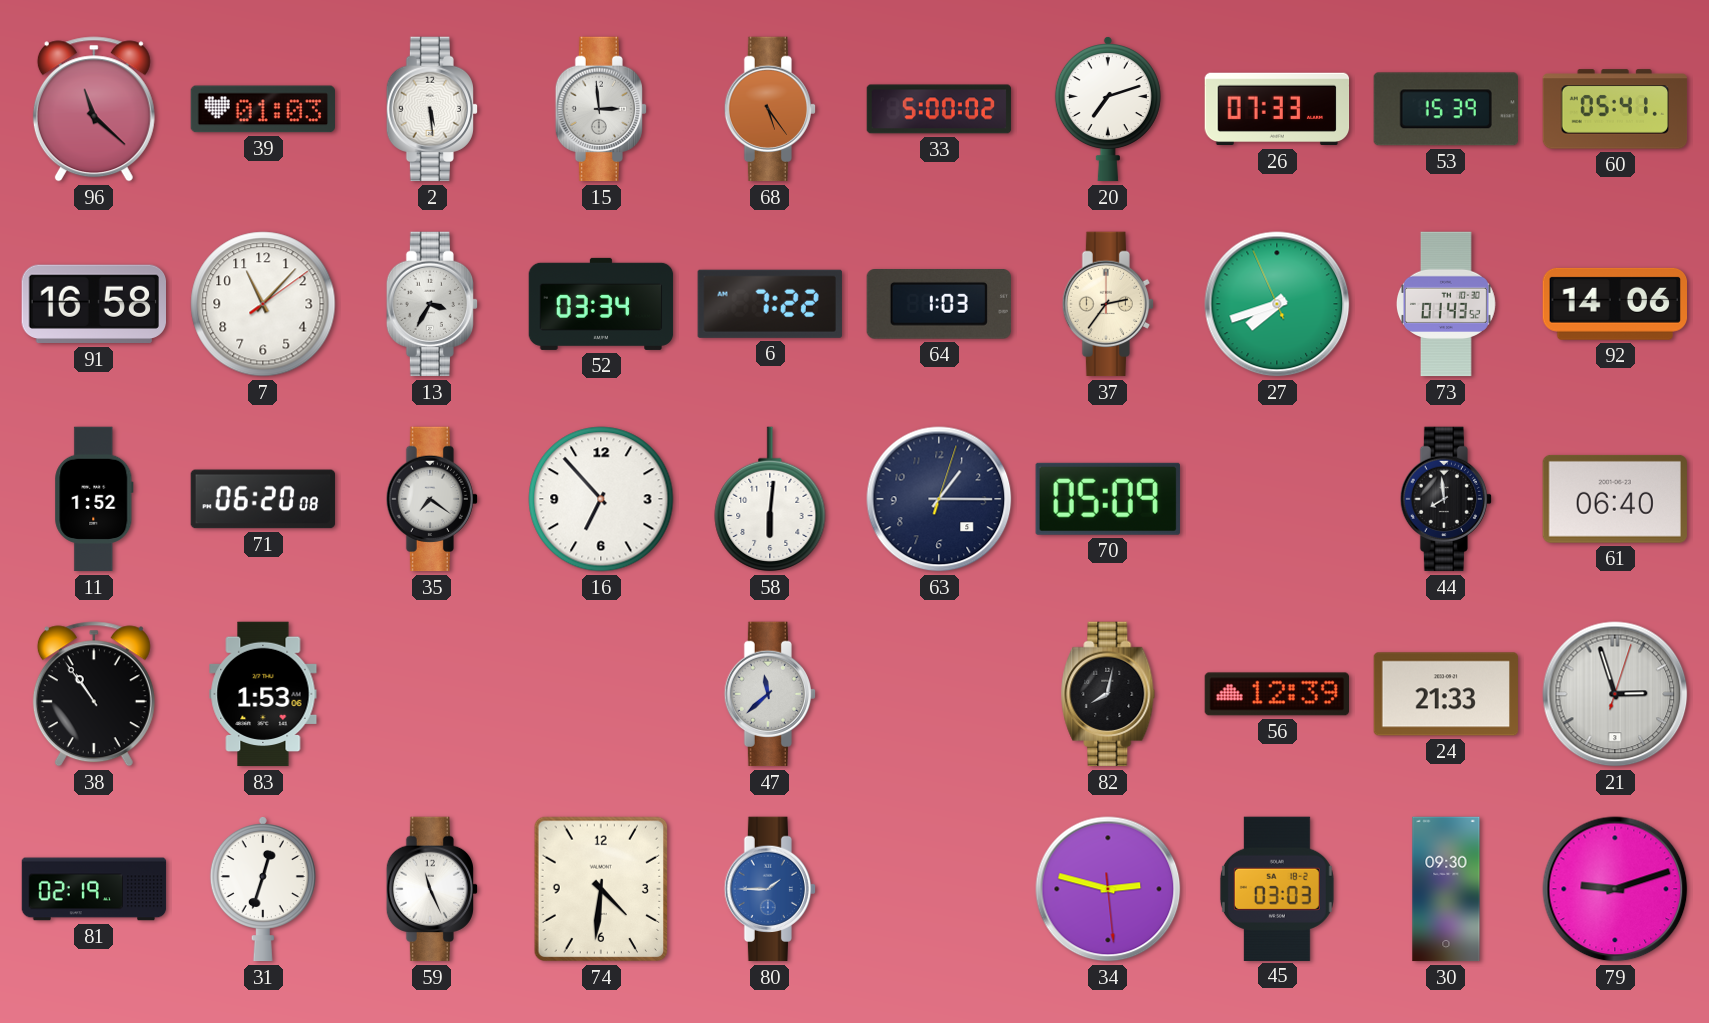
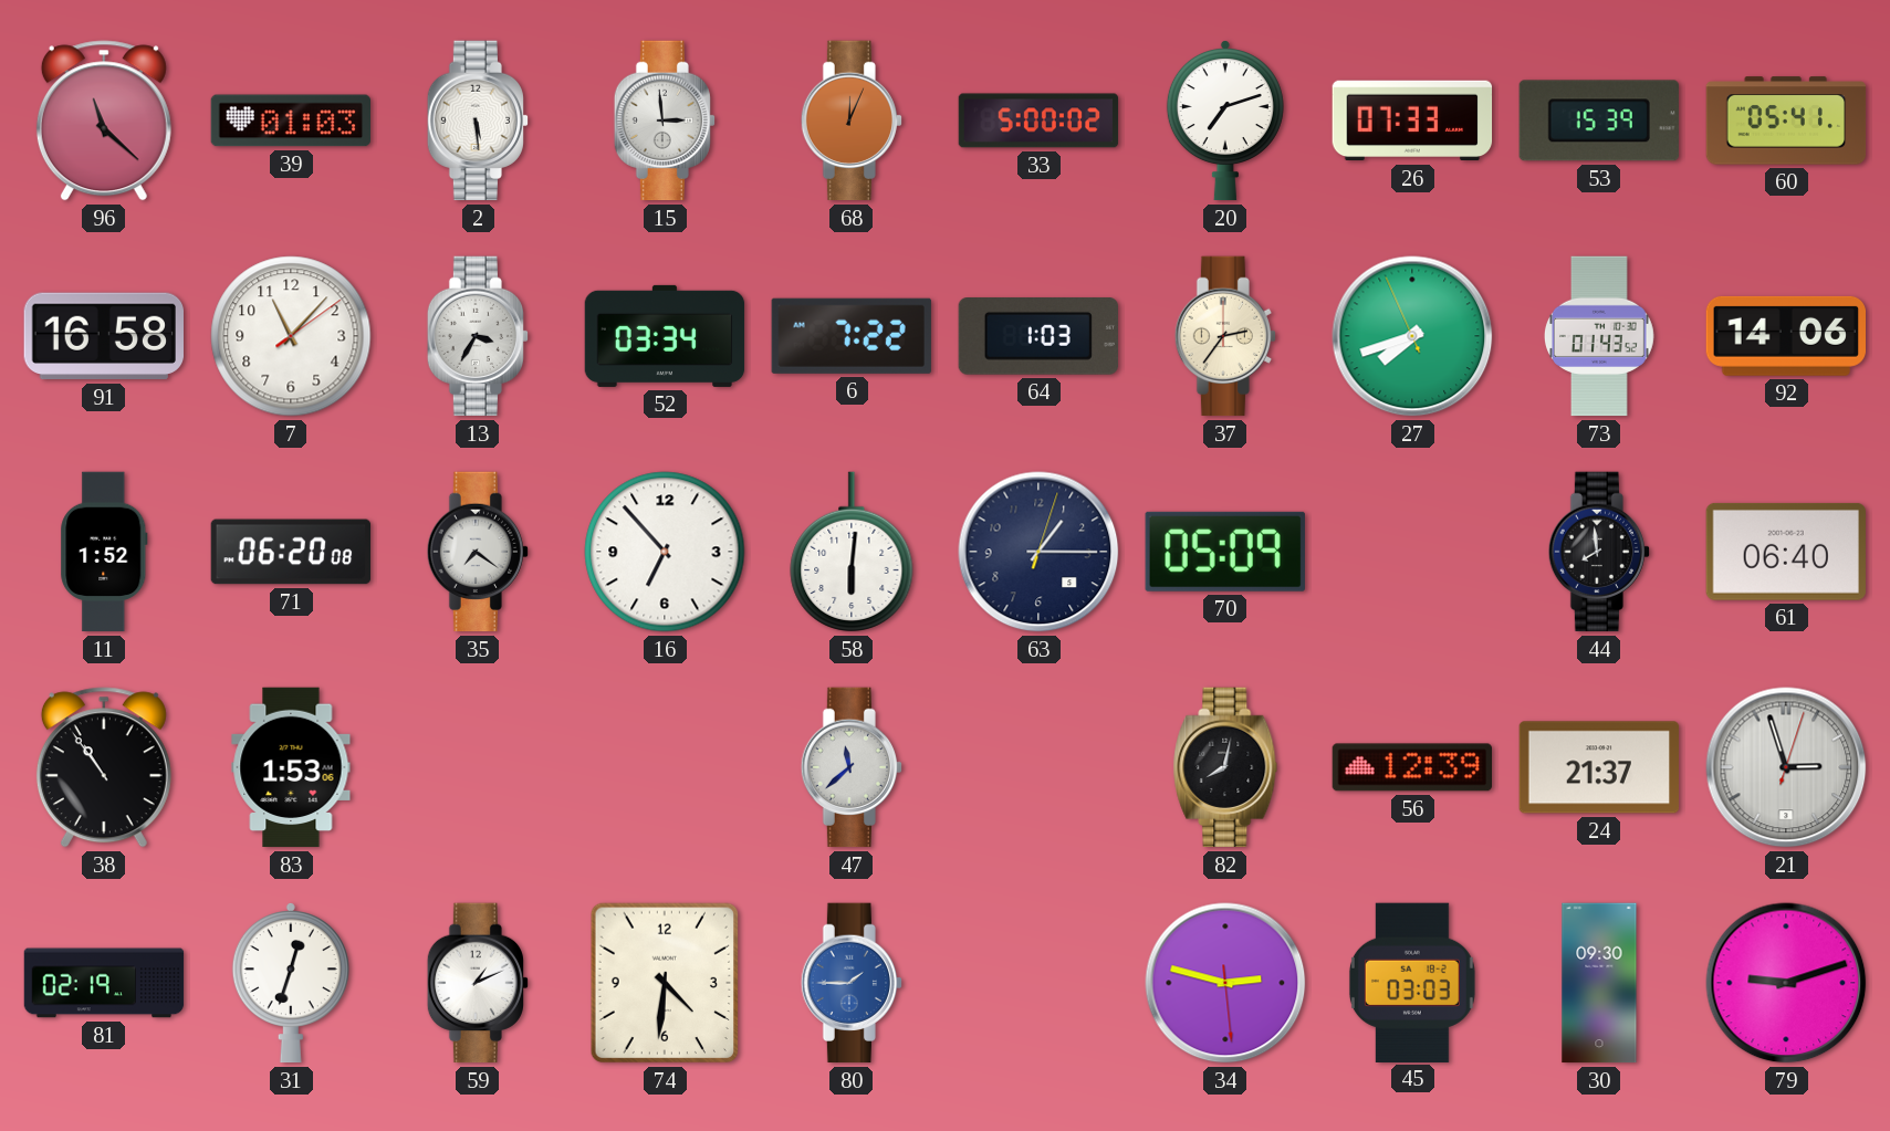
68: 5:24 -> 12:04
24: 21:33 -> 21:37
59: 11:26 -> 1:11
